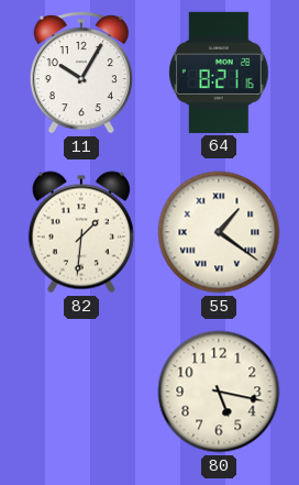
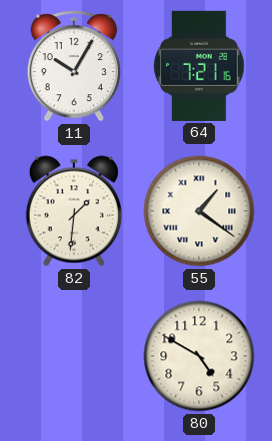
64: 8:21 -> 7:21
80: 5:17 -> 4:50
